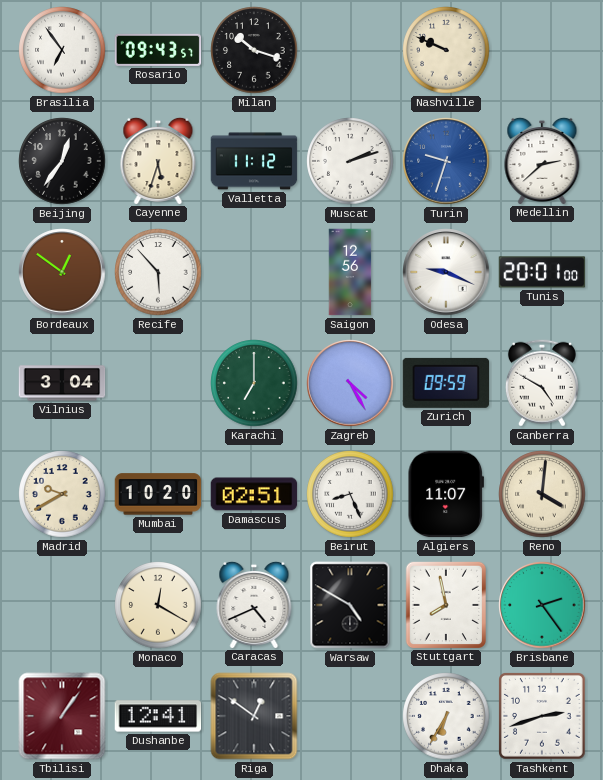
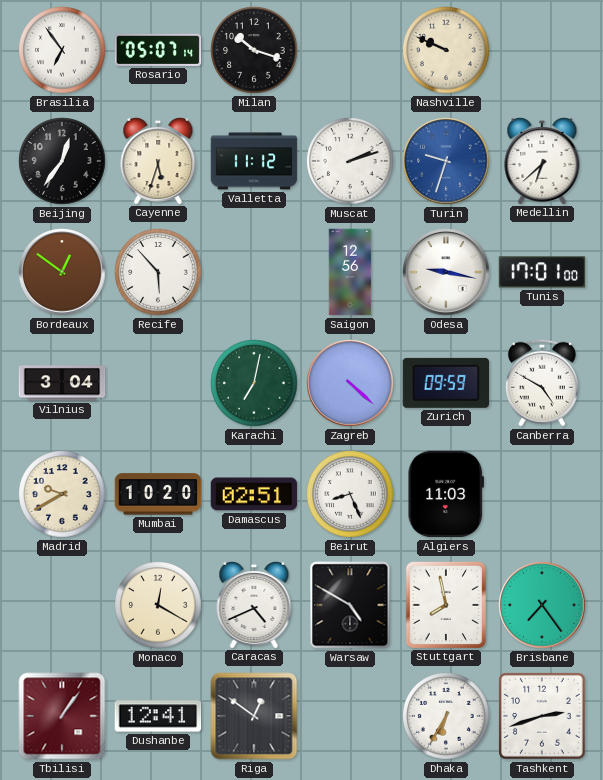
Rosario: 09:43 -> 05:07
Medellin: 2:38 -> 6:38
Odesa: 9:19 -> 9:17
Tunis: 20:01 -> 17:01
Karachi: 7:00 -> 7:02
Zagreb: 4:25 -> 4:22
Algiers: 11:07 -> 11:03
Reno: 4:01 -> none
Brisbane: 2:24 -> 7:24
